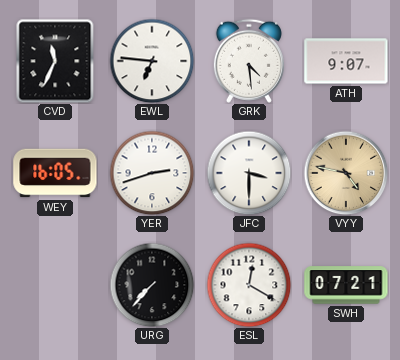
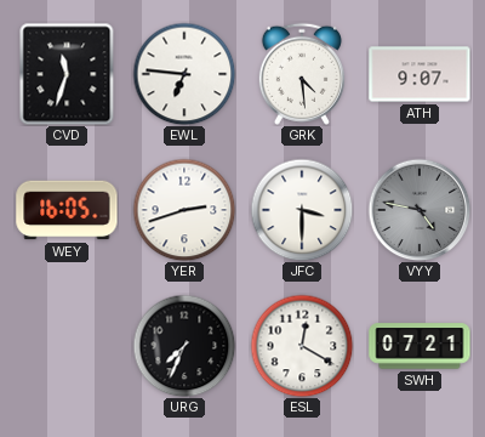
CVD: 11:34 -> 11:33
VYY dial: champagne -> grey
URG: 7:37 -> 7:34
